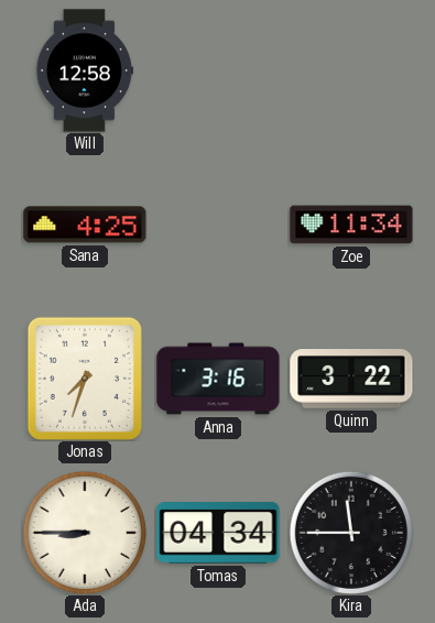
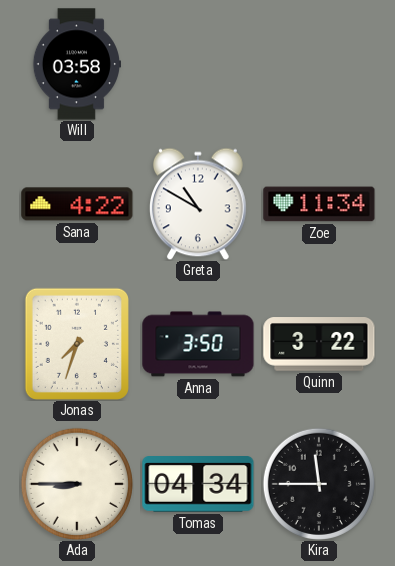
Will: 12:58 -> 03:58
Sana: 4:25 -> 4:22
Greta: none -> 10:50
Anna: 3:16 -> 3:50
